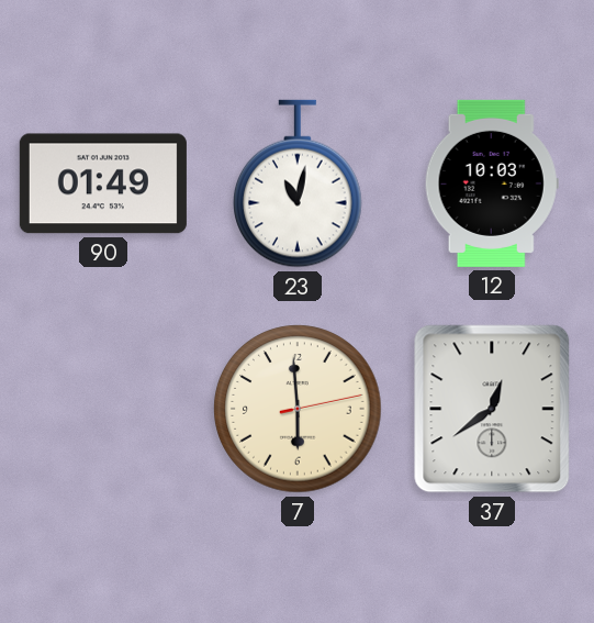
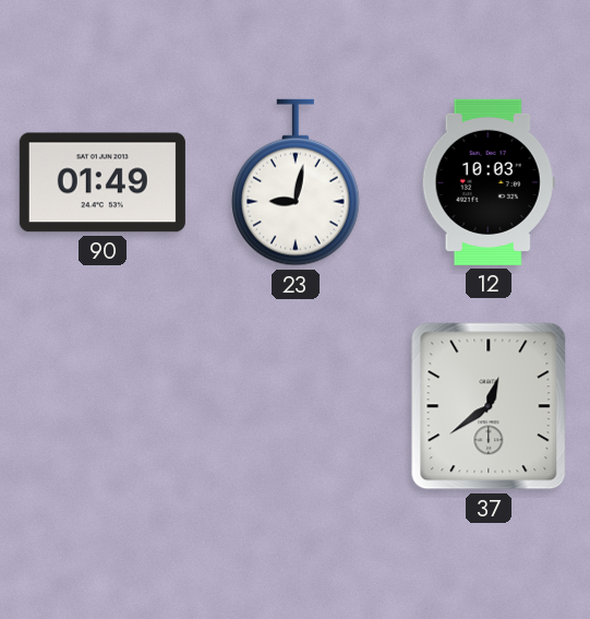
23: 11:02 -> 9:02
7: 5:59 -> none
